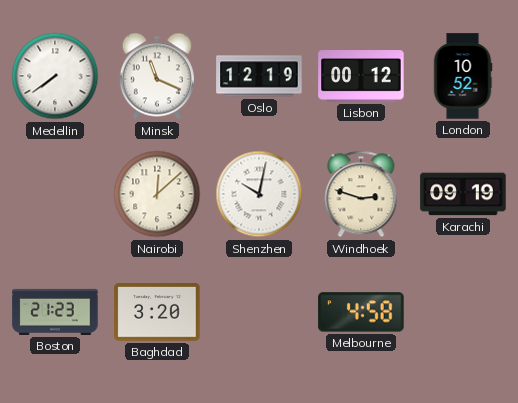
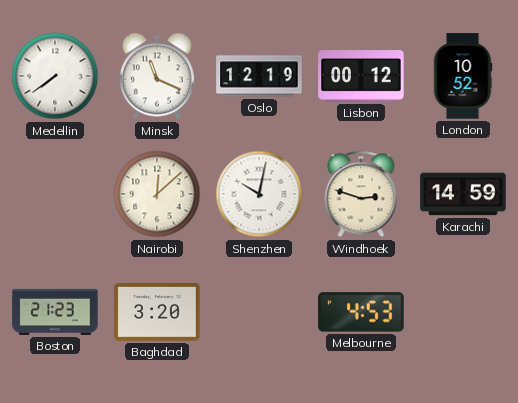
Karachi: 09:19 -> 14:59
Melbourne: 4:58 -> 4:53
